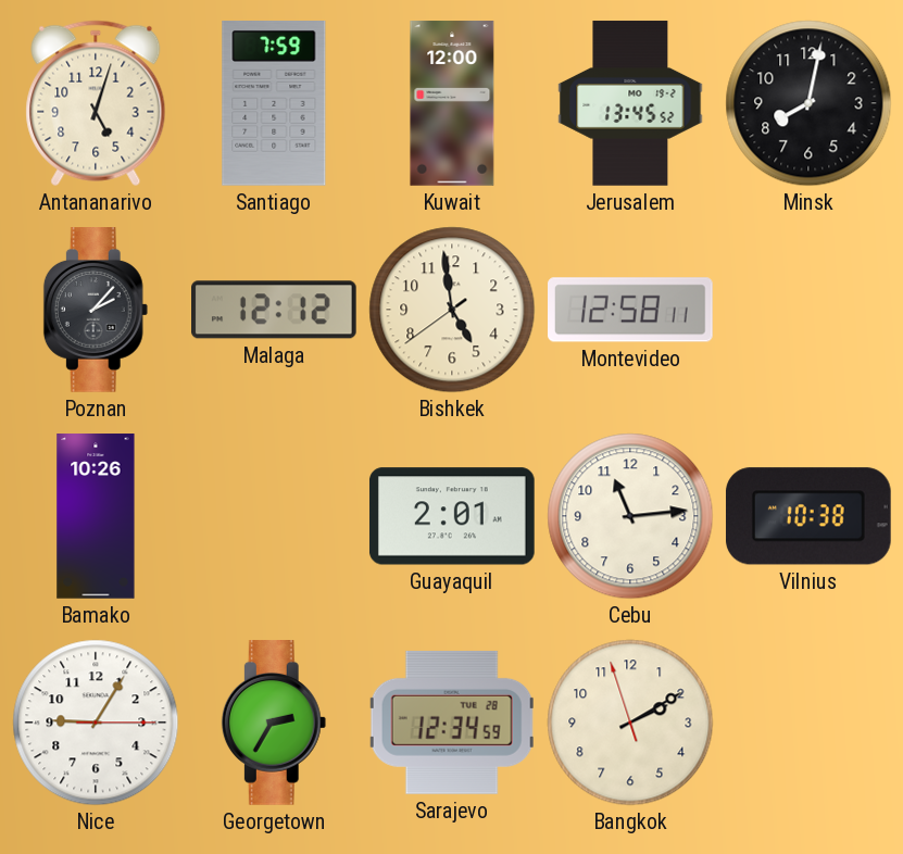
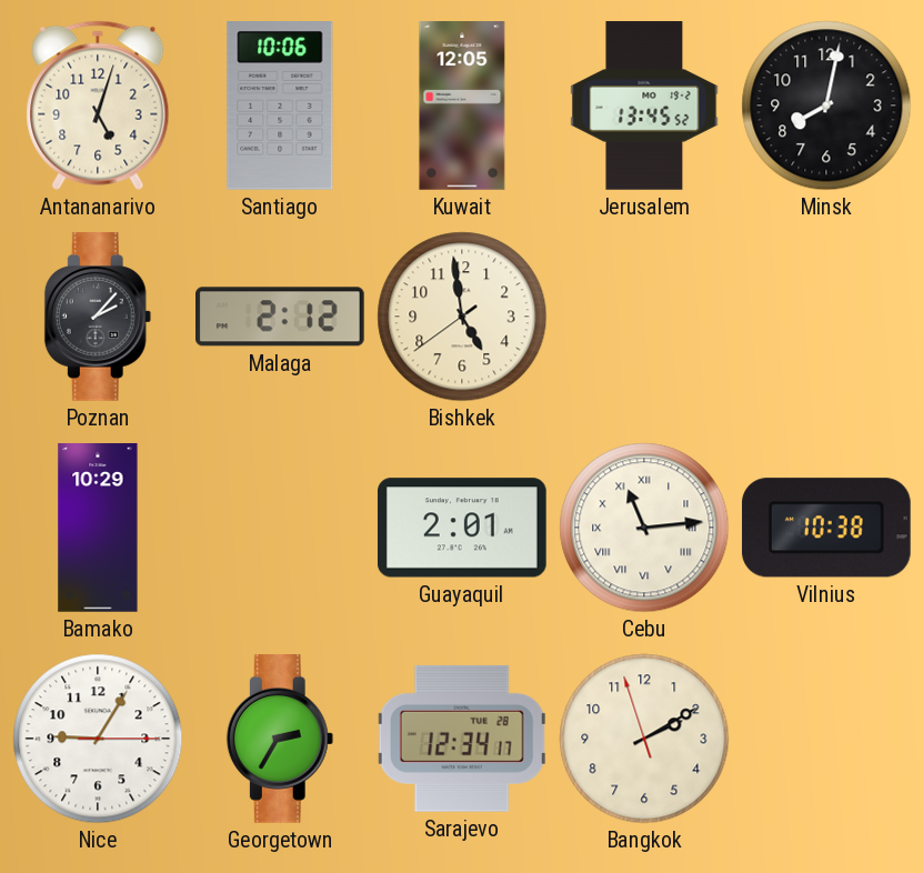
Santiago: 7:59 -> 10:06
Kuwait: 12:00 -> 12:05
Malaga: 12:12 -> 2:12
Montevideo: 12:58 -> none
Bamako: 10:26 -> 10:29
Cebu numerals: Arabic -> Roman
Sarajevo: 12:34:59 -> 12:34:17
